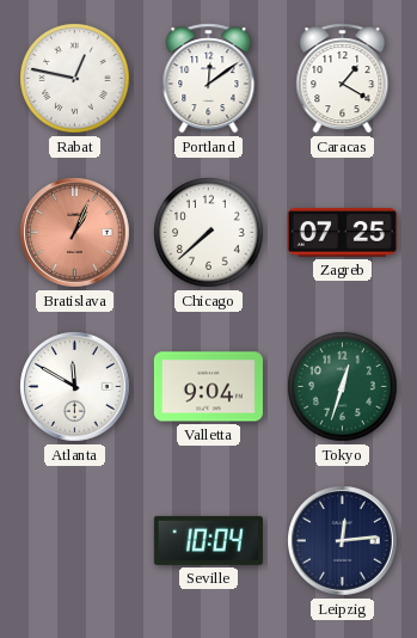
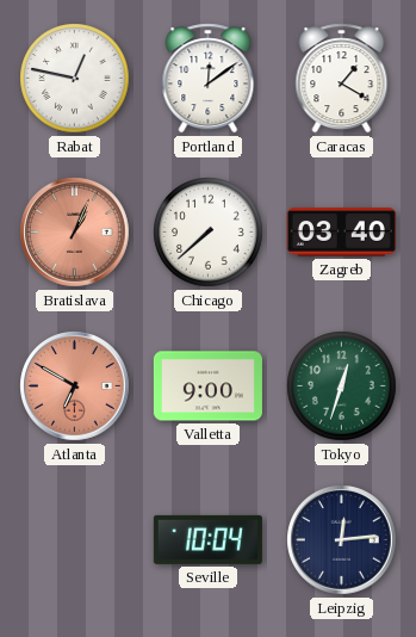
Zagreb: 07:25 -> 03:40
Atlanta: 11:50 -> 6:50
Atlanta dial: white -> salmon
Valletta: 9:04 -> 9:00
